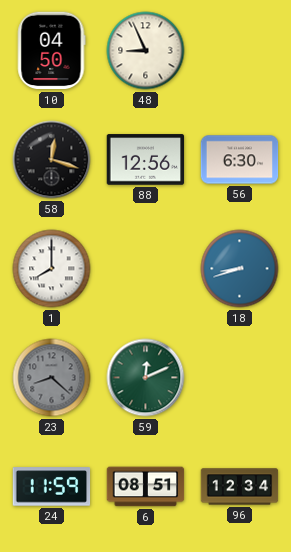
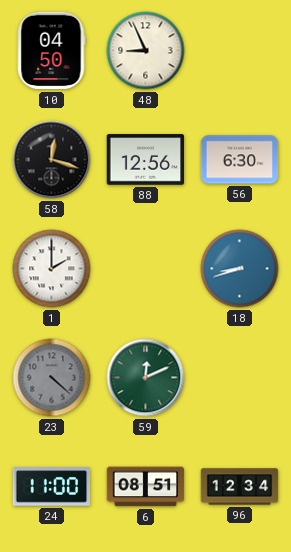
1: 8:00 -> 2:00
23: 8:22 -> 4:22
24: 11:59 -> 11:00
